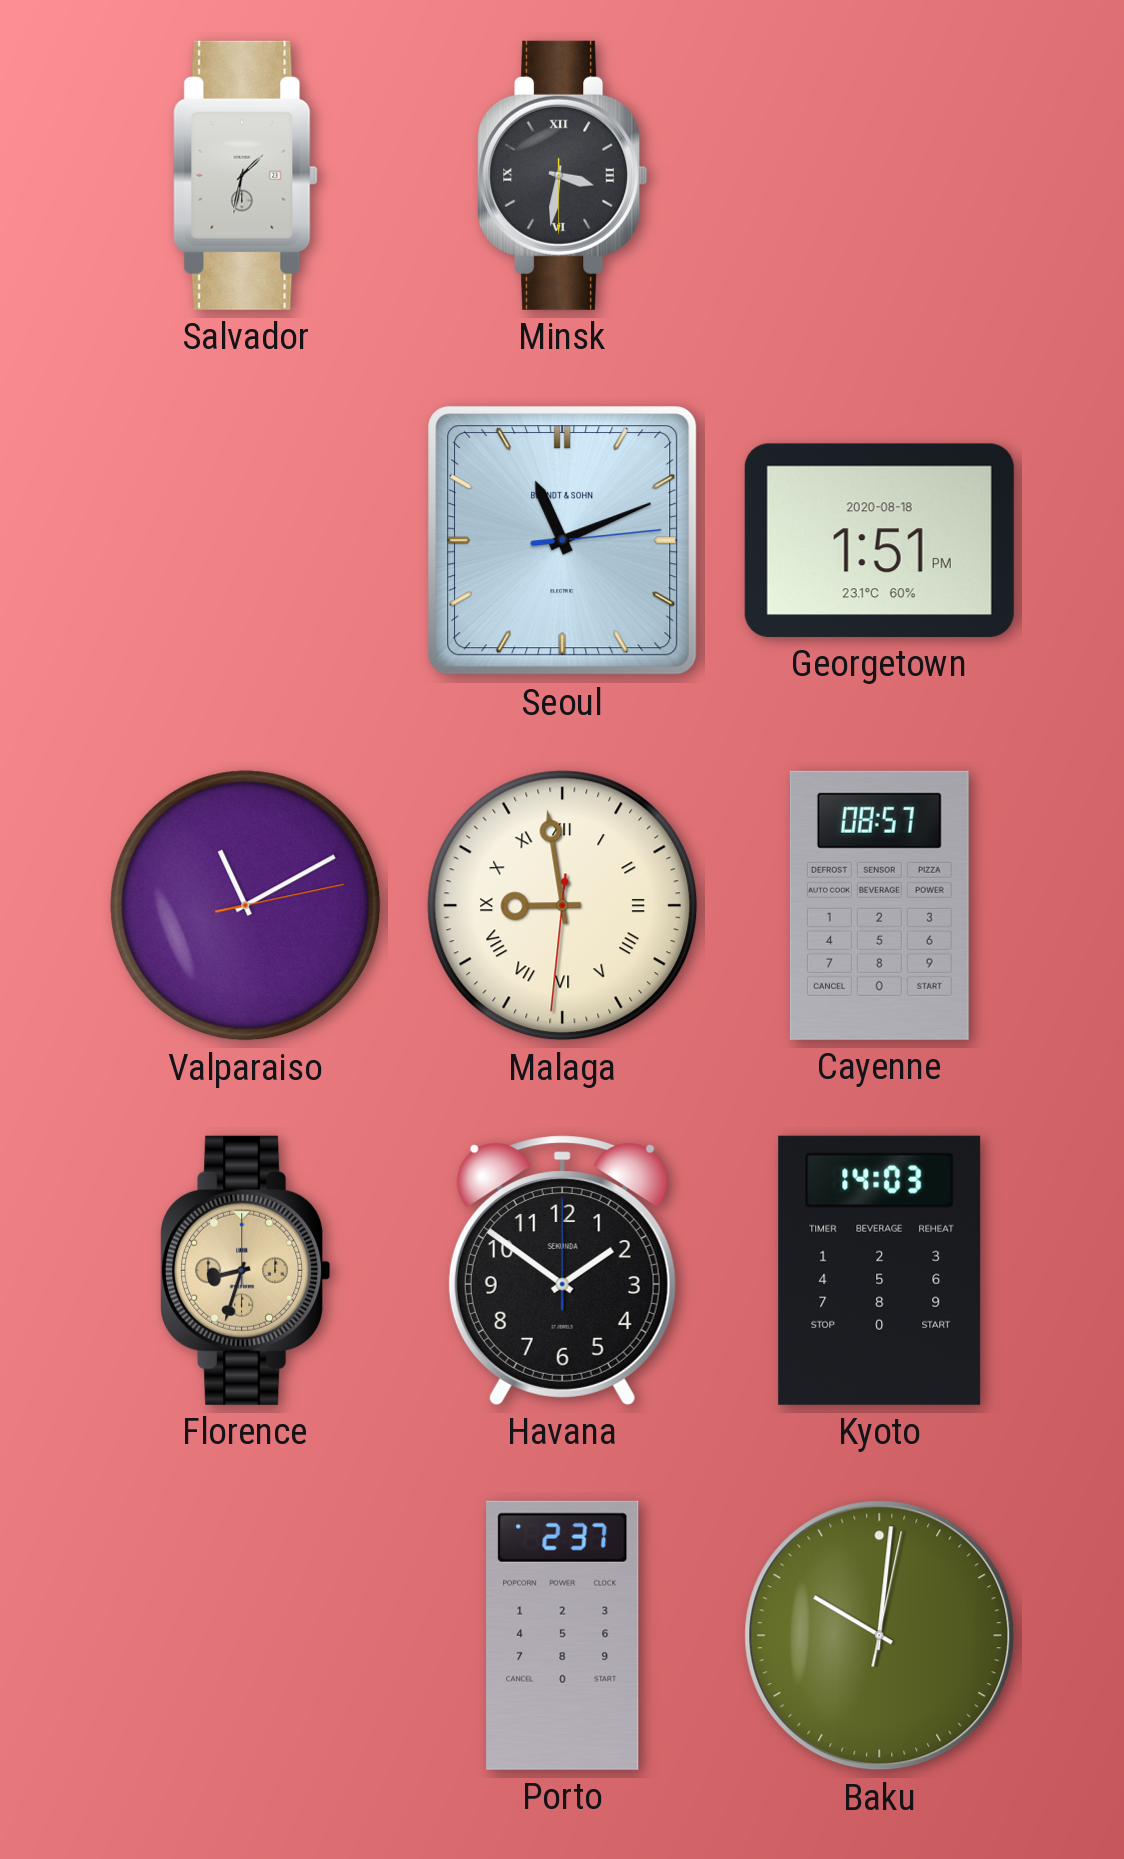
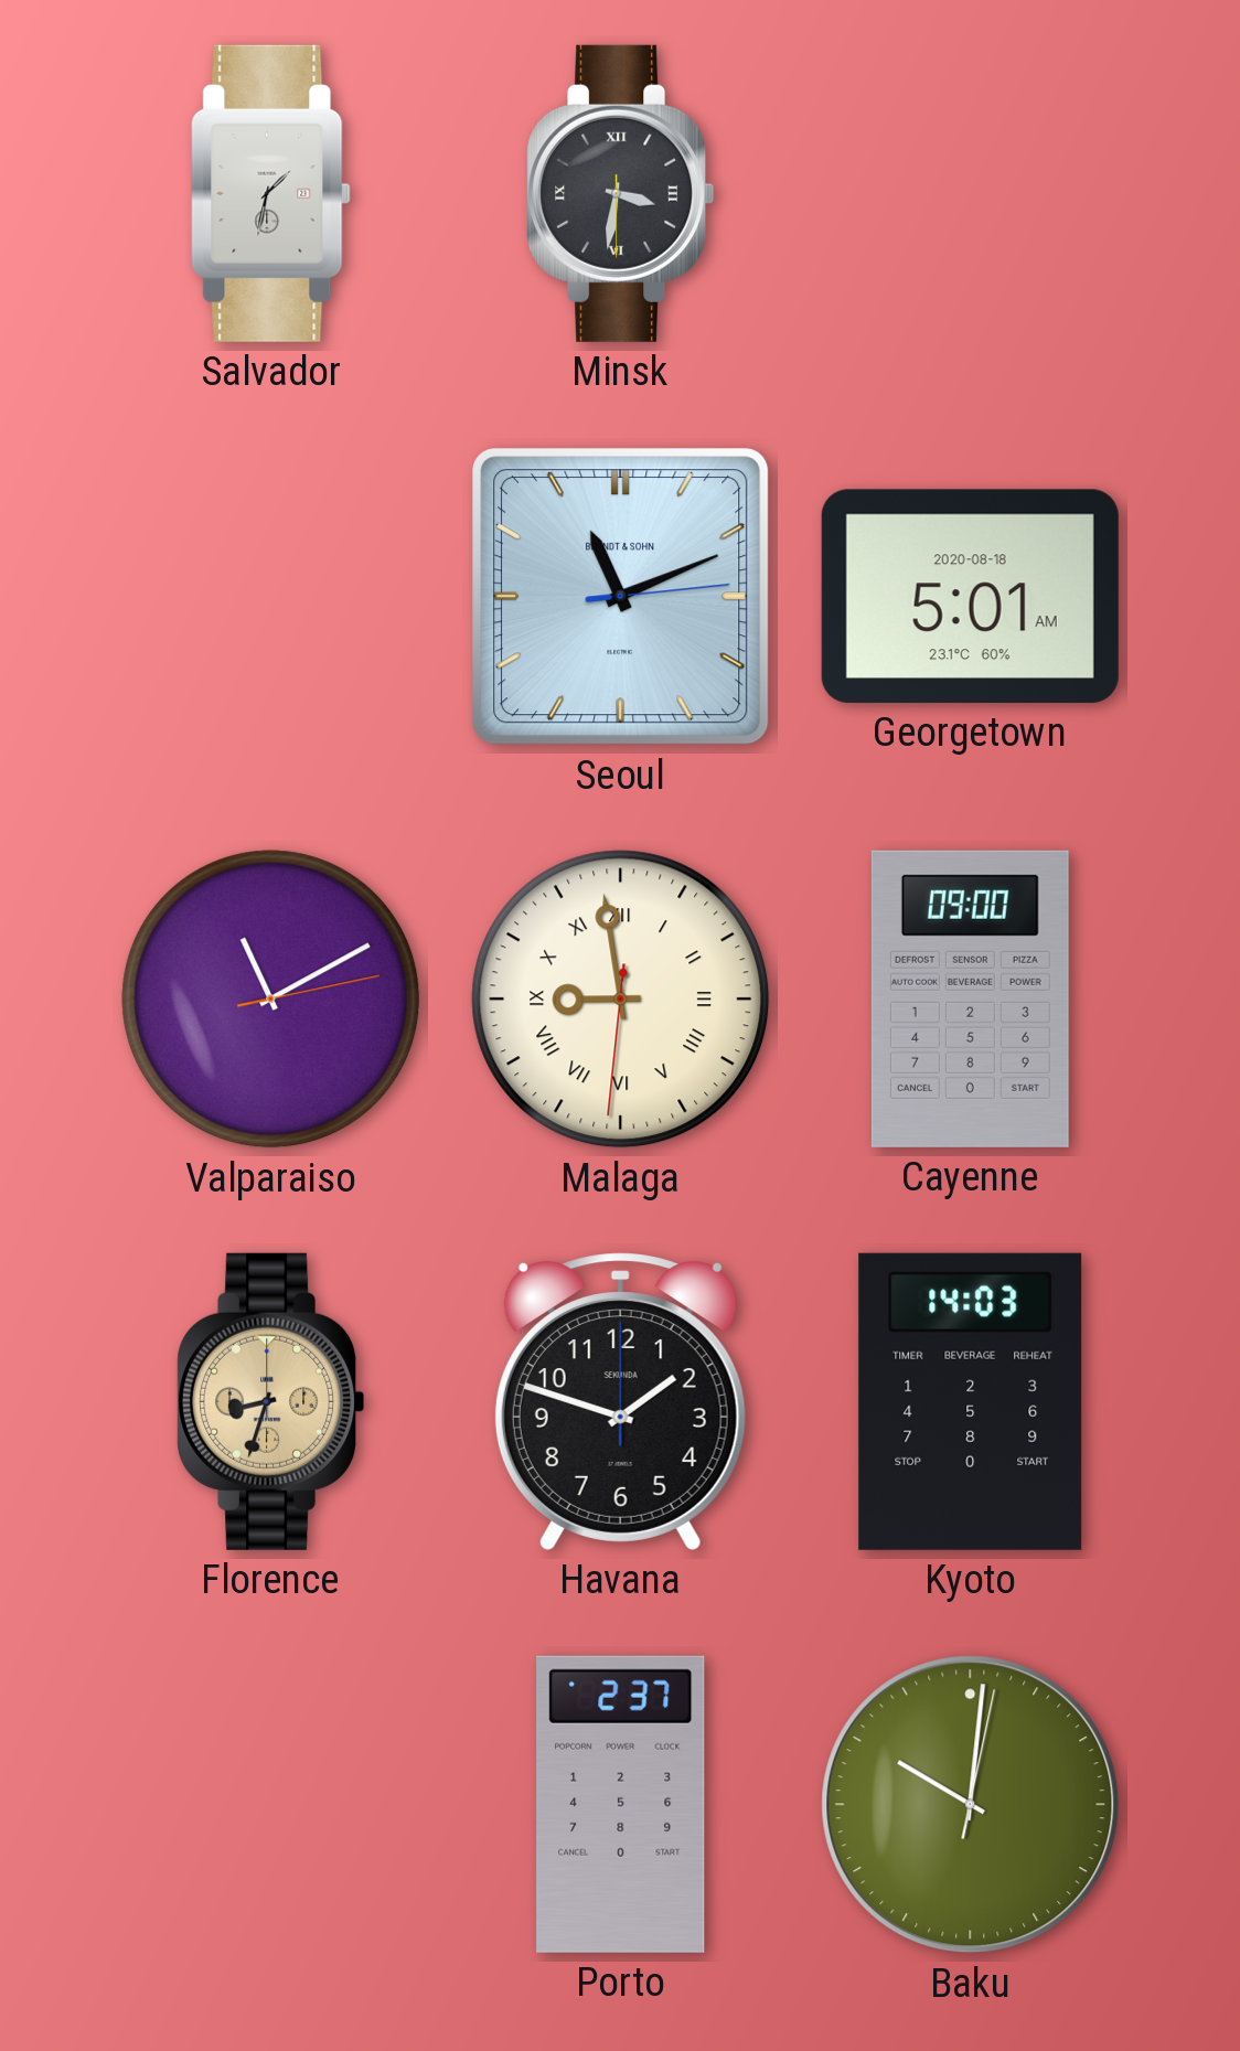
Georgetown: 1:51 -> 5:01
Cayenne: 08:57 -> 09:00
Havana: 1:51 -> 1:48
